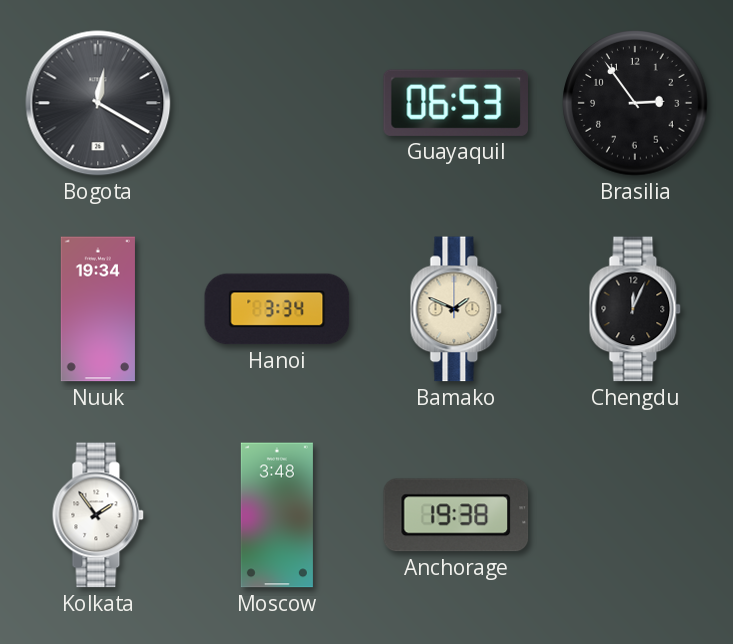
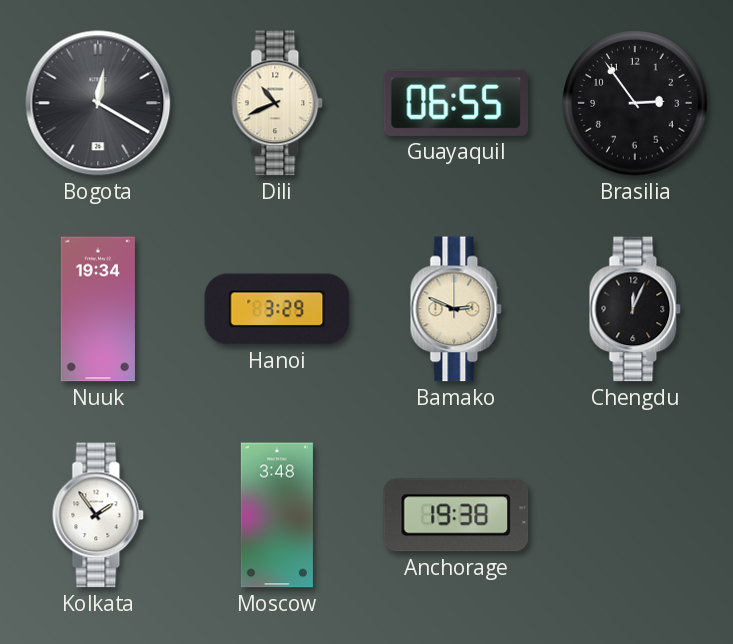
Dili: none -> 10:41
Guayaquil: 06:53 -> 06:55
Hanoi: 3:34 -> 3:29
Bamako: 1:49 -> 2:49
